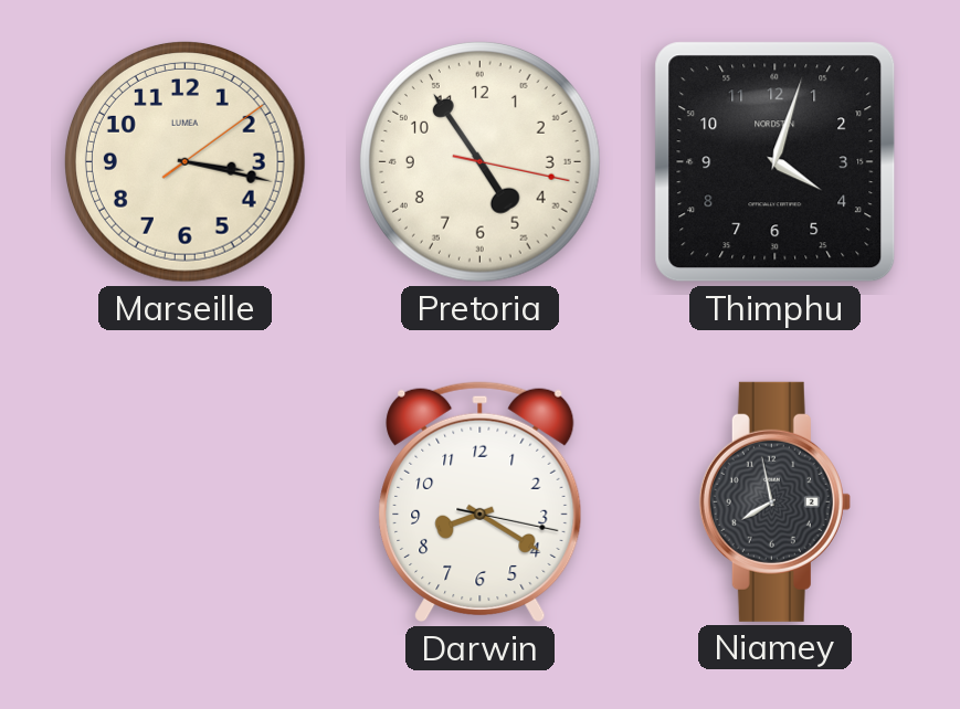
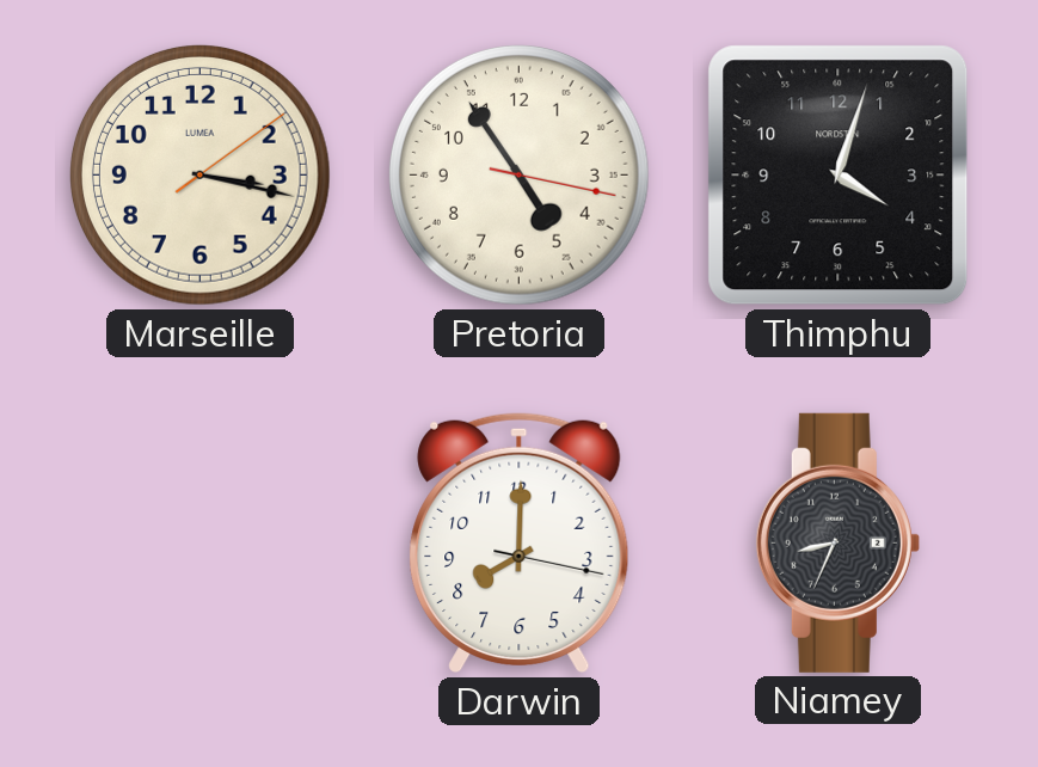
Darwin: 8:20 -> 8:00
Niamey: 7:58 -> 8:34
